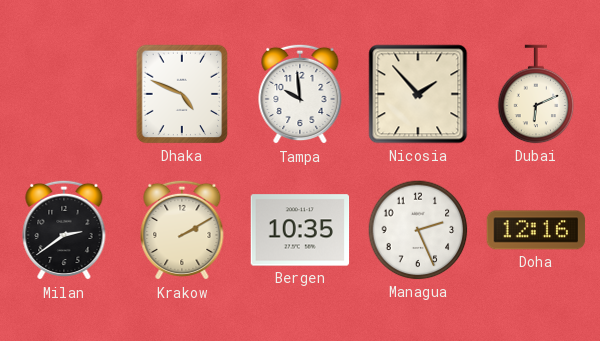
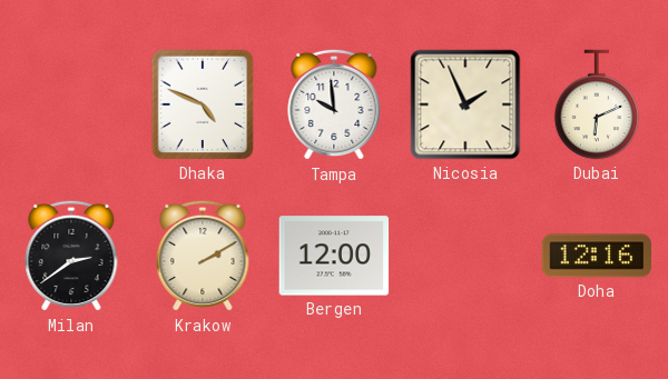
Nicosia: 1:53 -> 1:56
Bergen: 10:35 -> 12:00
Managua: 2:26 -> none
